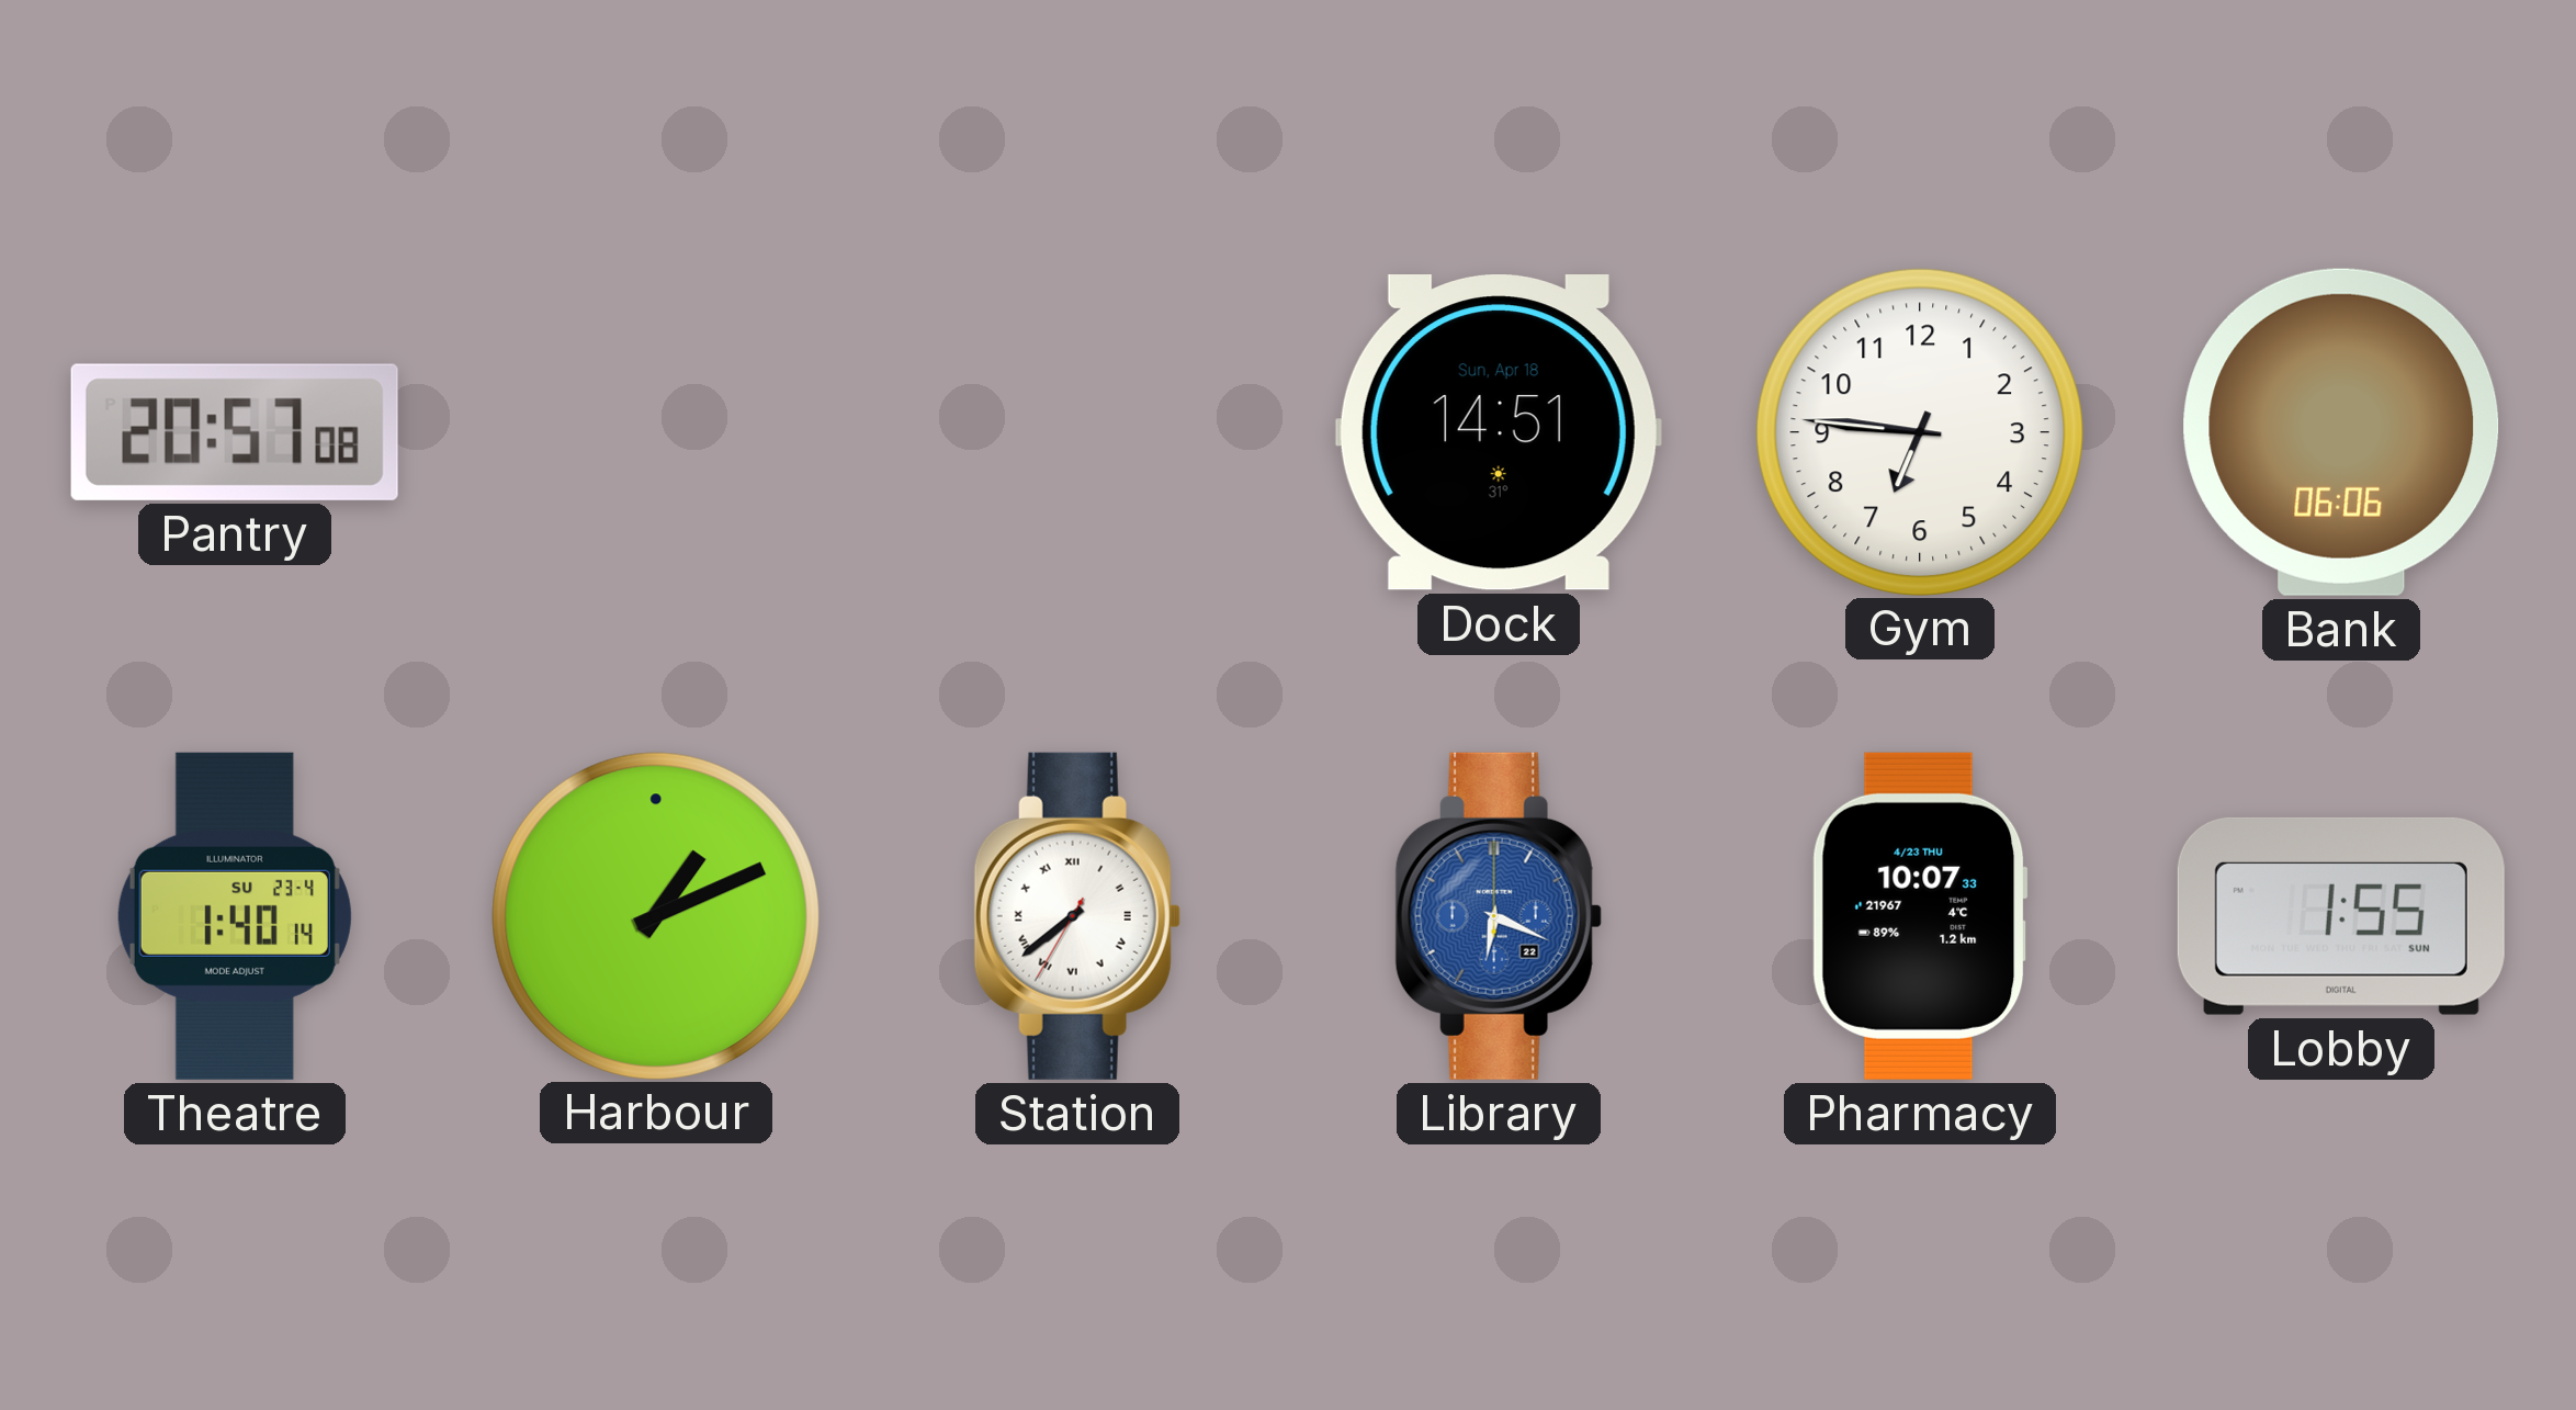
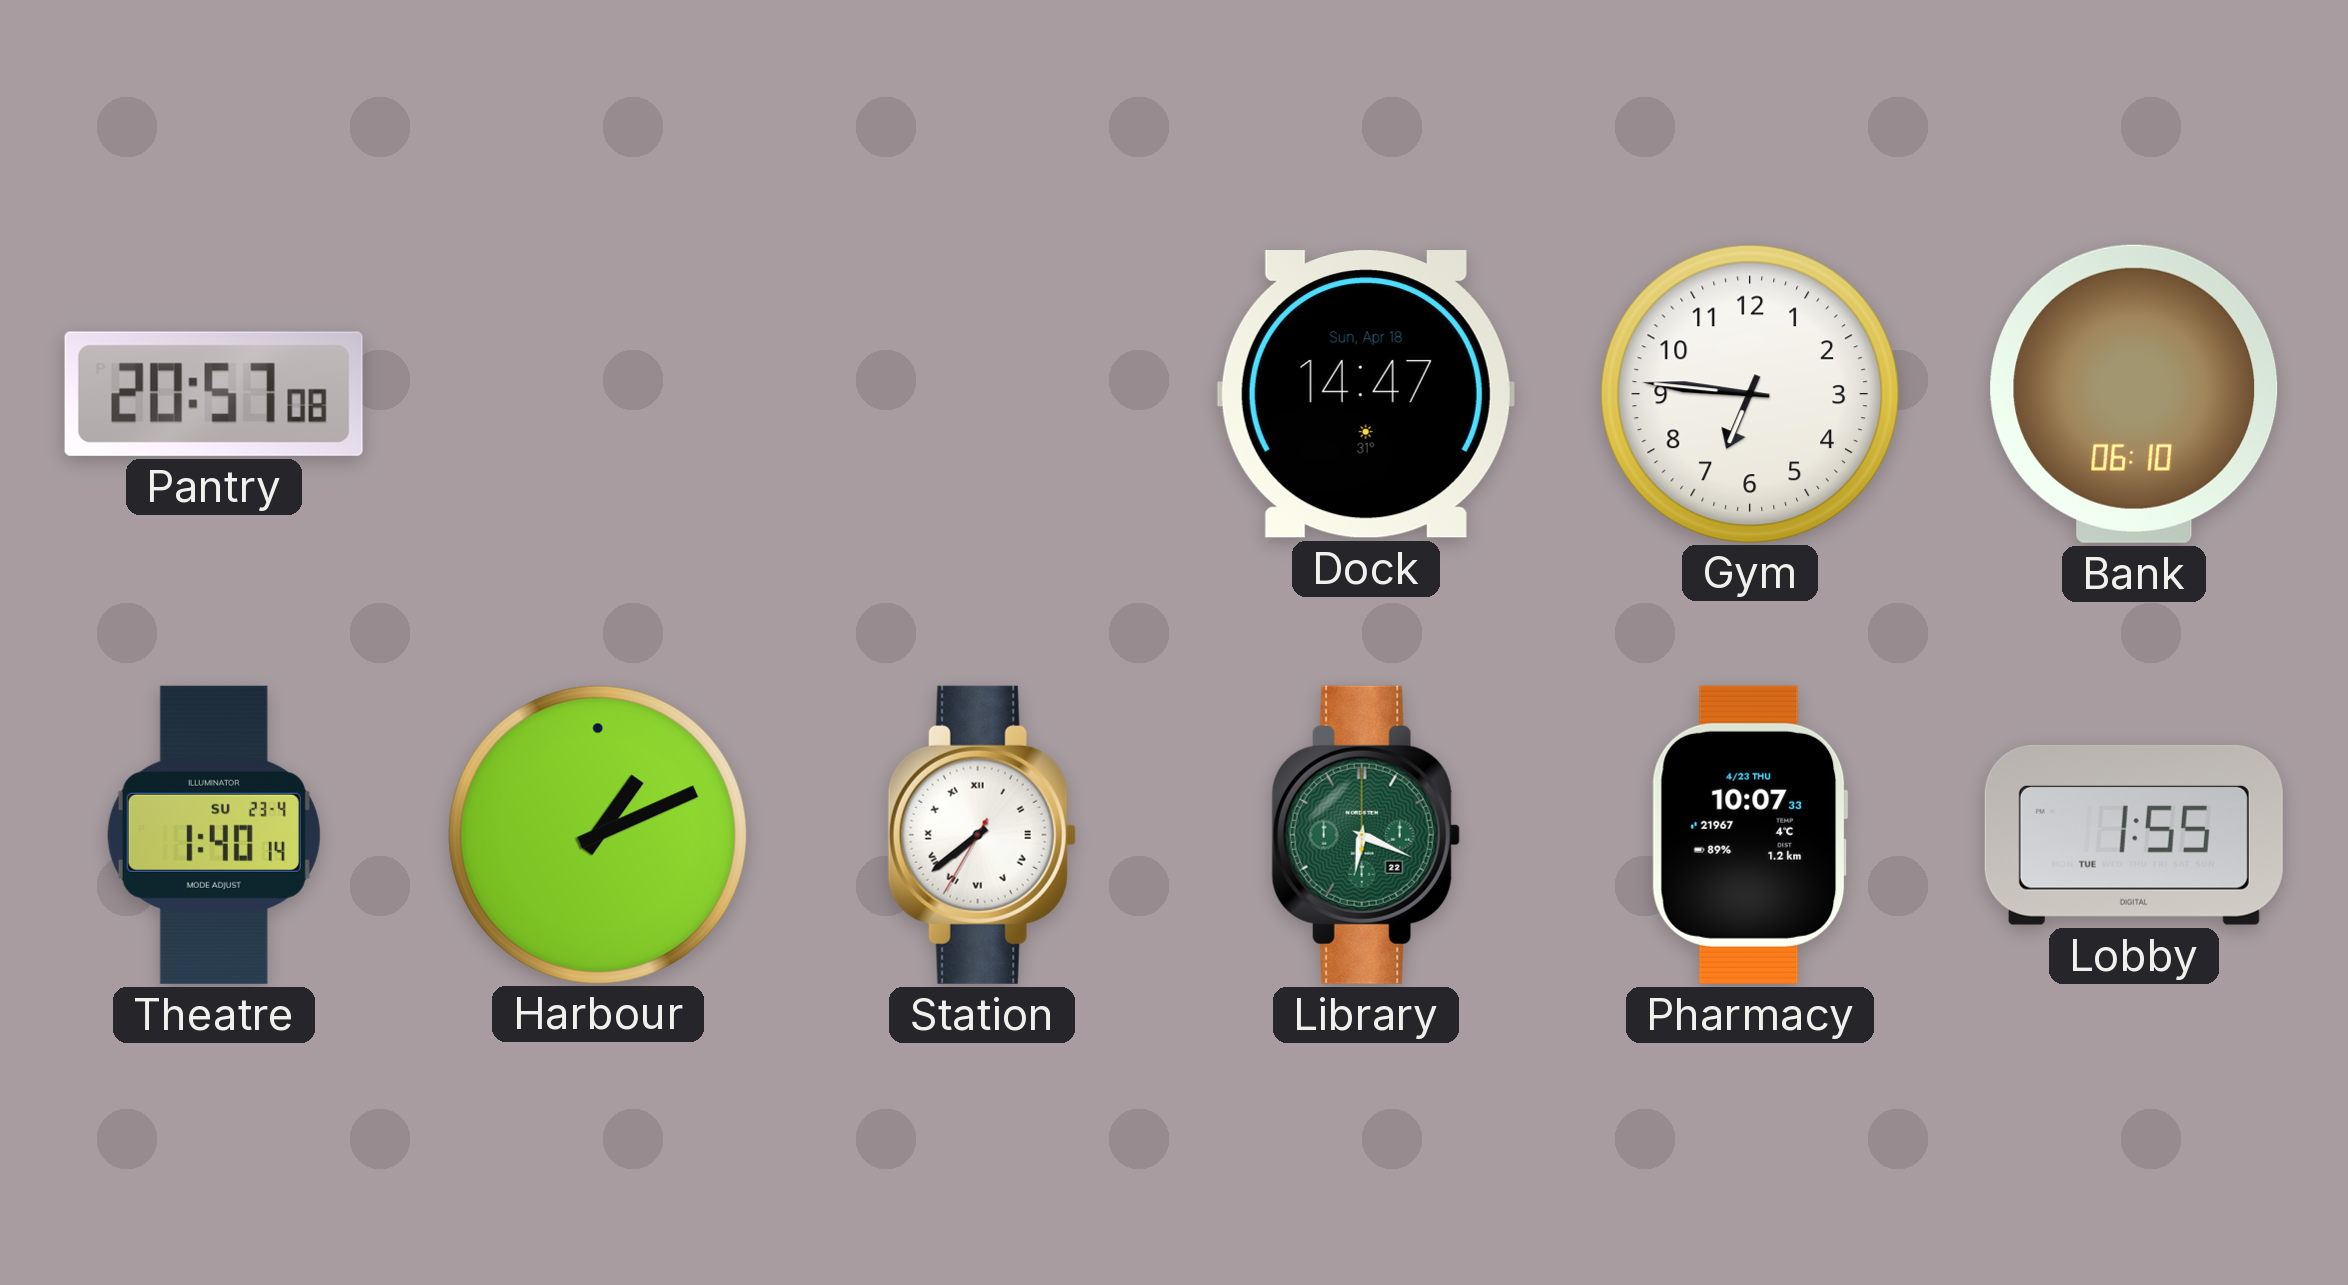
Dock: 14:51 -> 14:47
Bank: 06:06 -> 06:10
Library dial: blue -> green
Lobby date: SUN -> TUE
